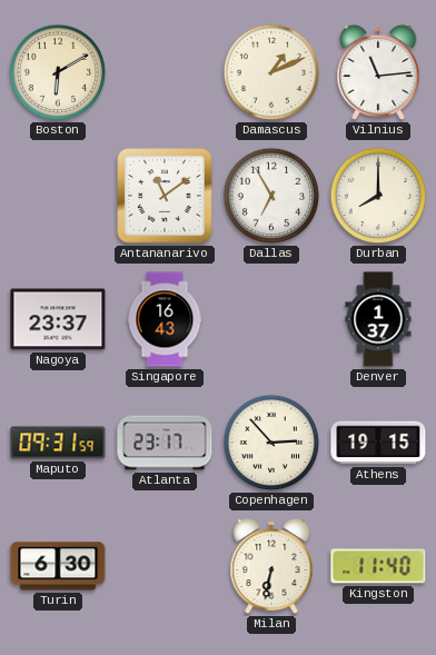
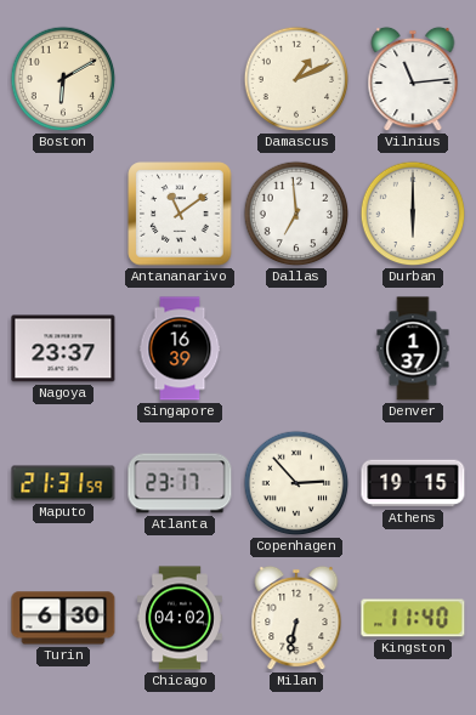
Dallas: 6:55 -> 6:59
Durban: 8:00 -> 6:00
Singapore: 16:43 -> 16:39
Maputo: 09:31 -> 21:31
Chicago: none -> 04:02
